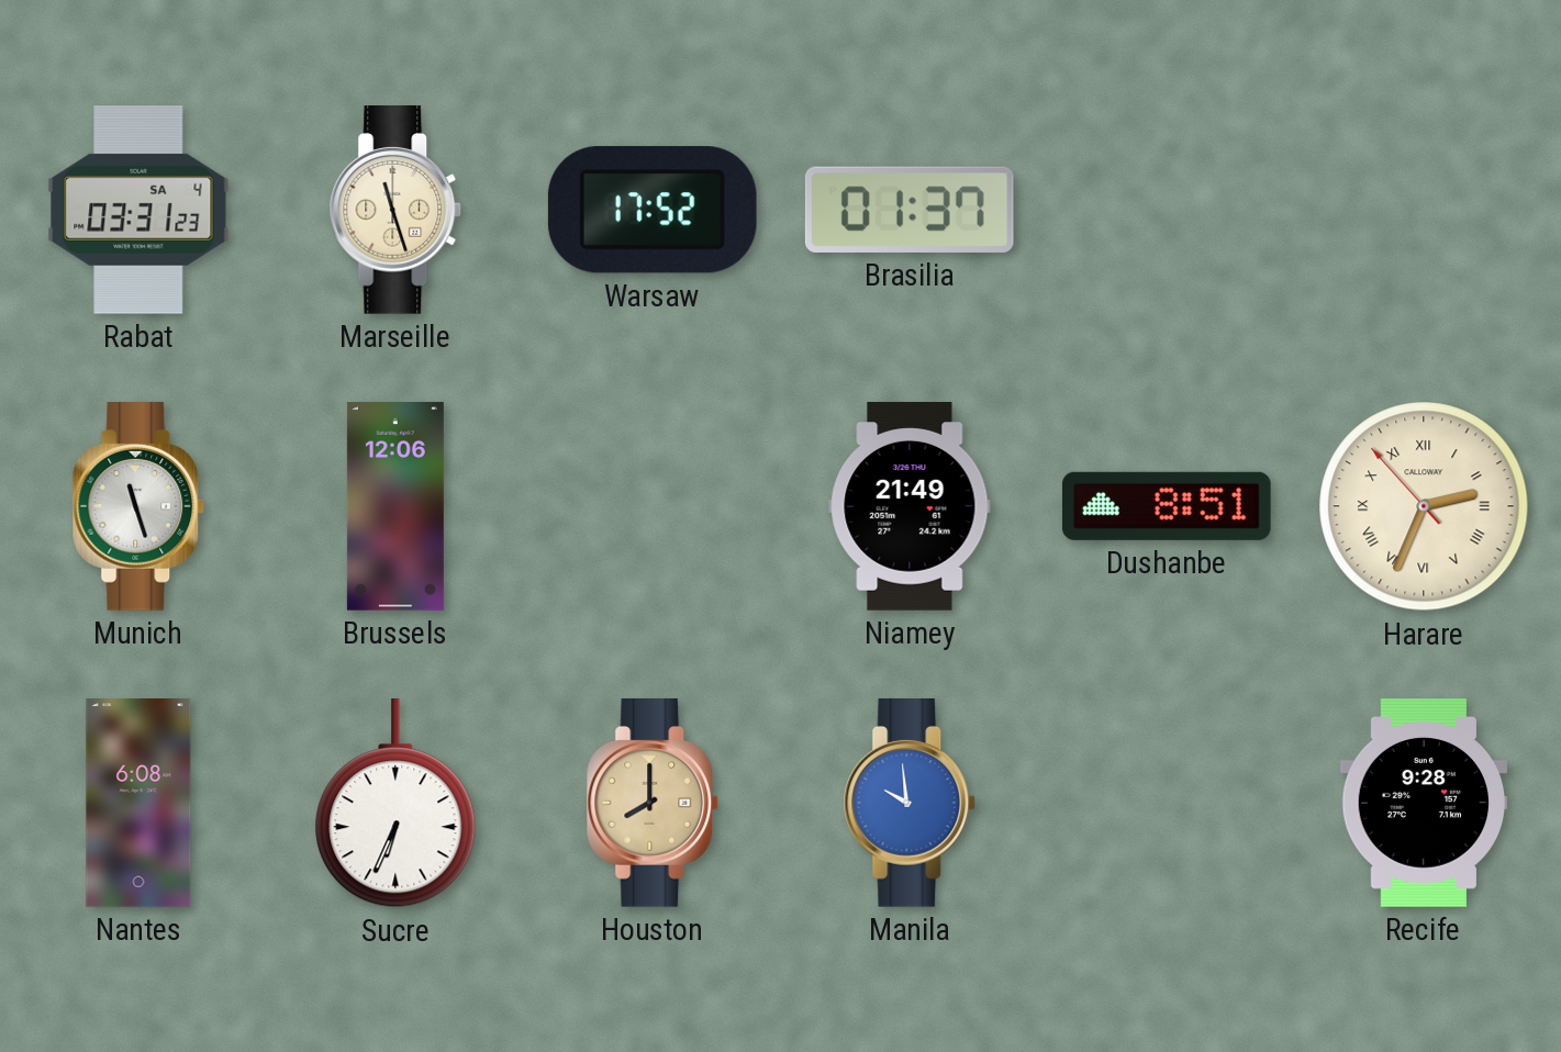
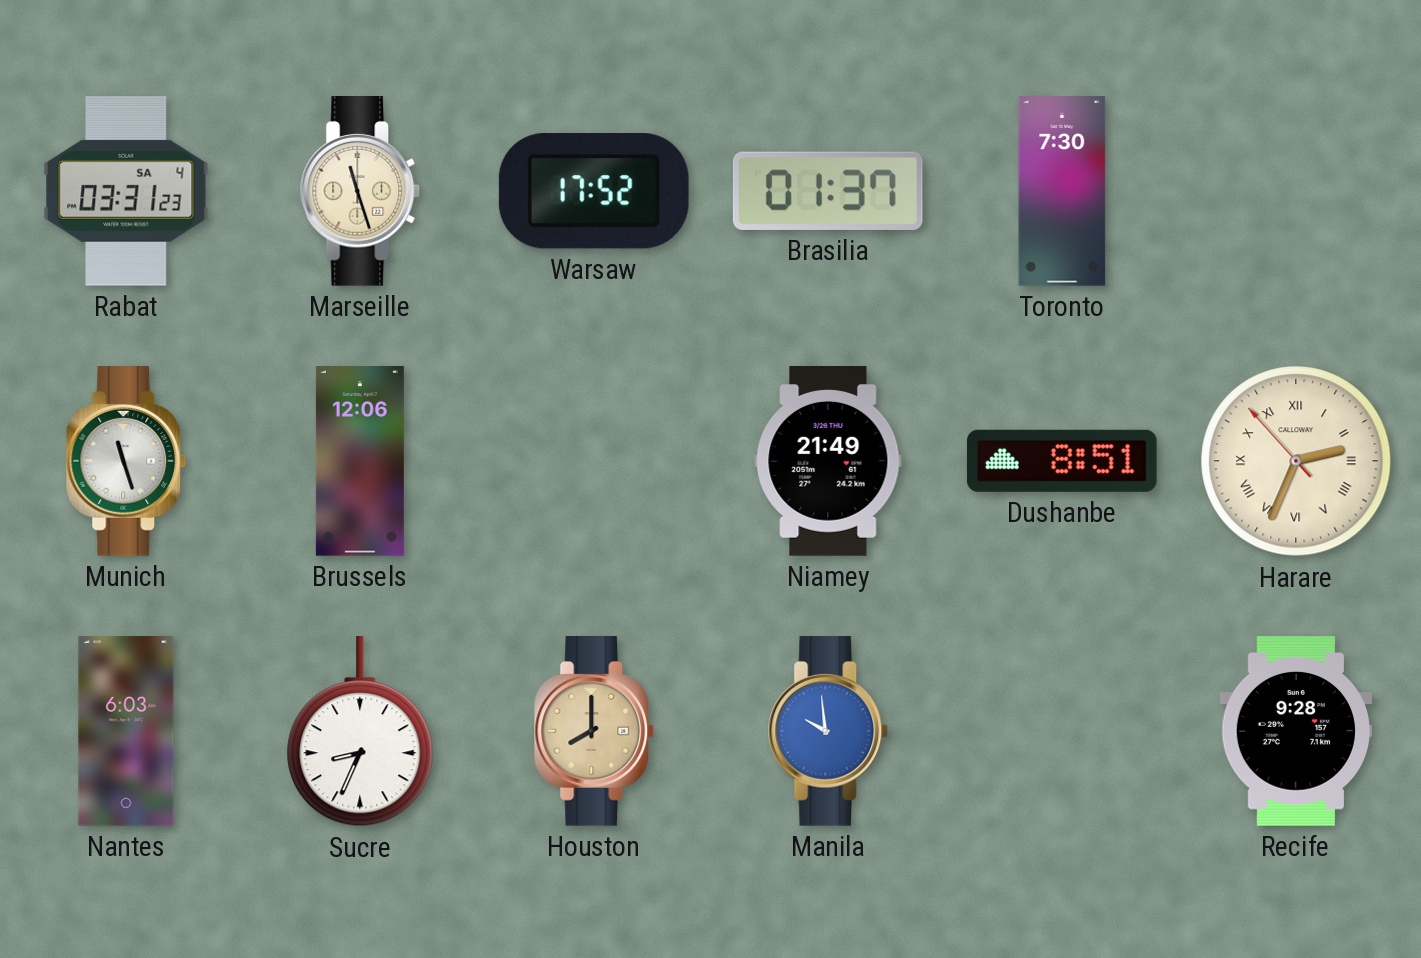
Toronto: none -> 7:30
Nantes: 6:08 -> 6:03
Sucre: 6:34 -> 8:34
